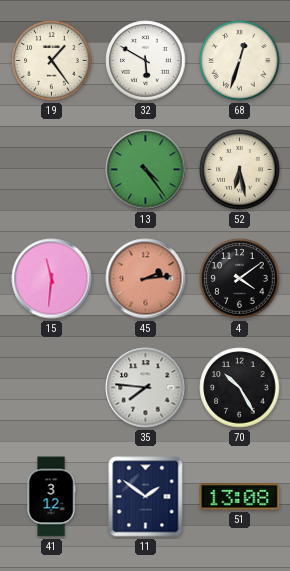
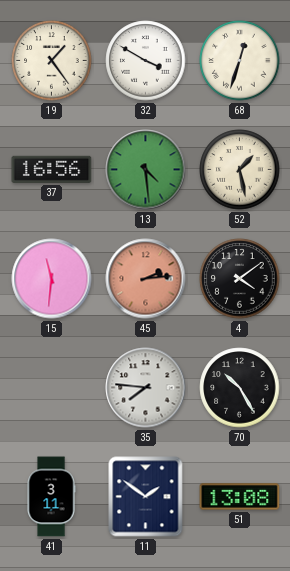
32: 5:50 -> 3:50
37: none -> 16:56
13: 4:24 -> 4:29
52: 6:28 -> 1:28
41: 3:12 -> 3:11
